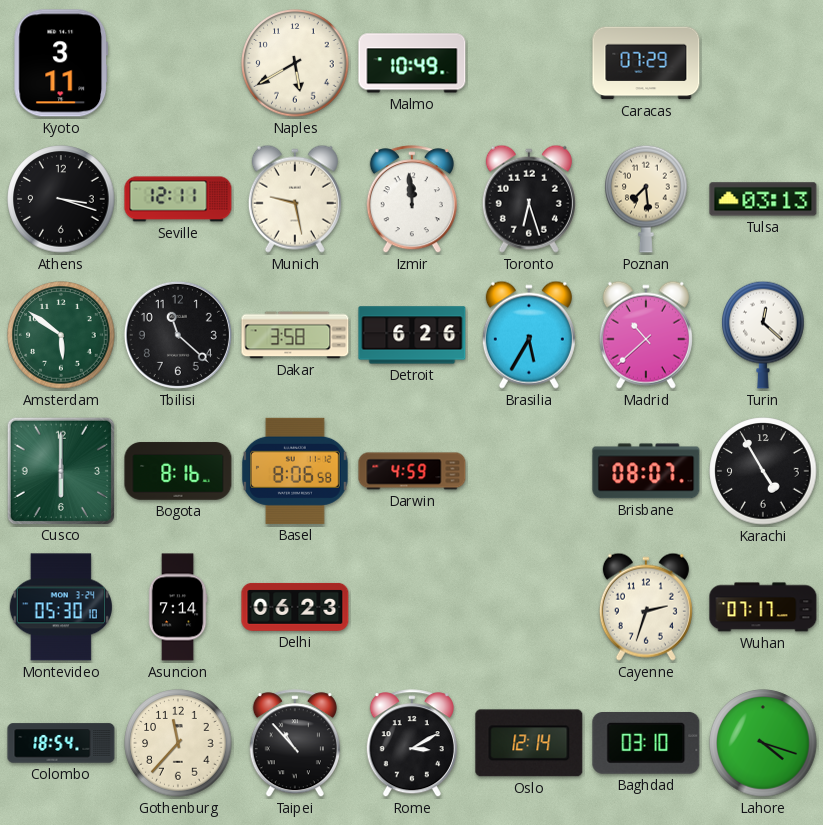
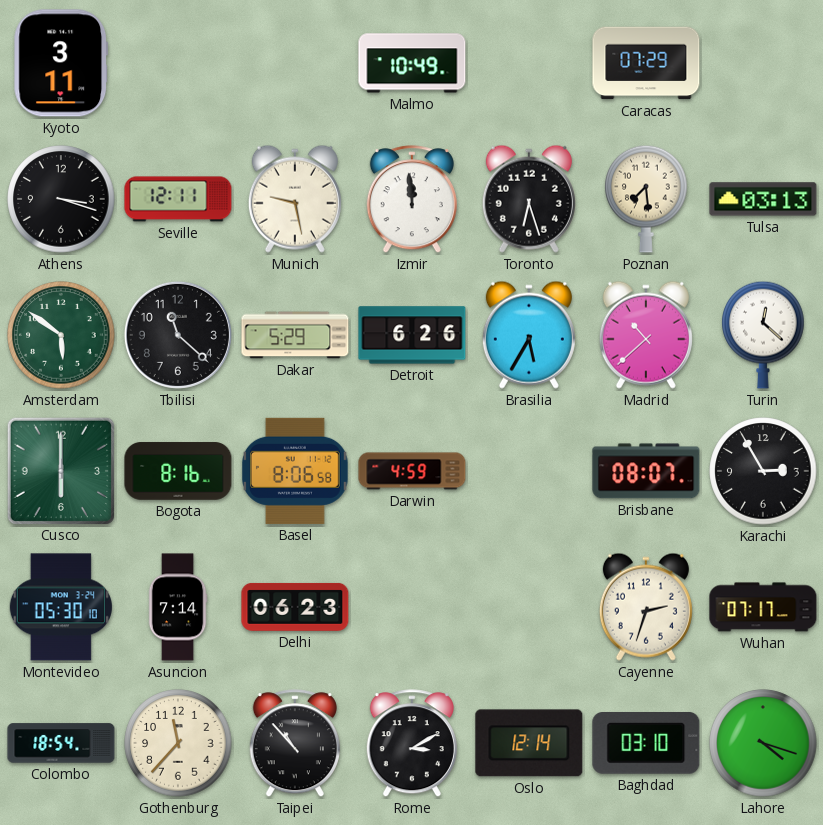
Naples: 5:40 -> none
Dakar: 3:58 -> 5:29
Karachi: 4:55 -> 2:55
